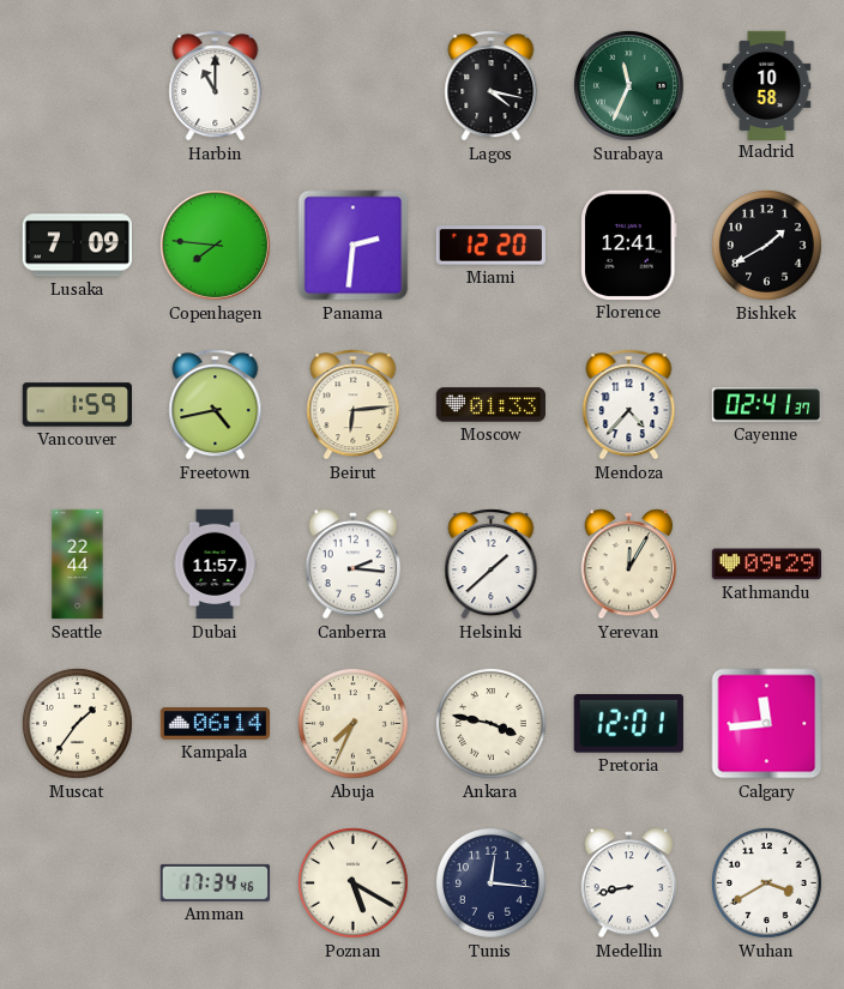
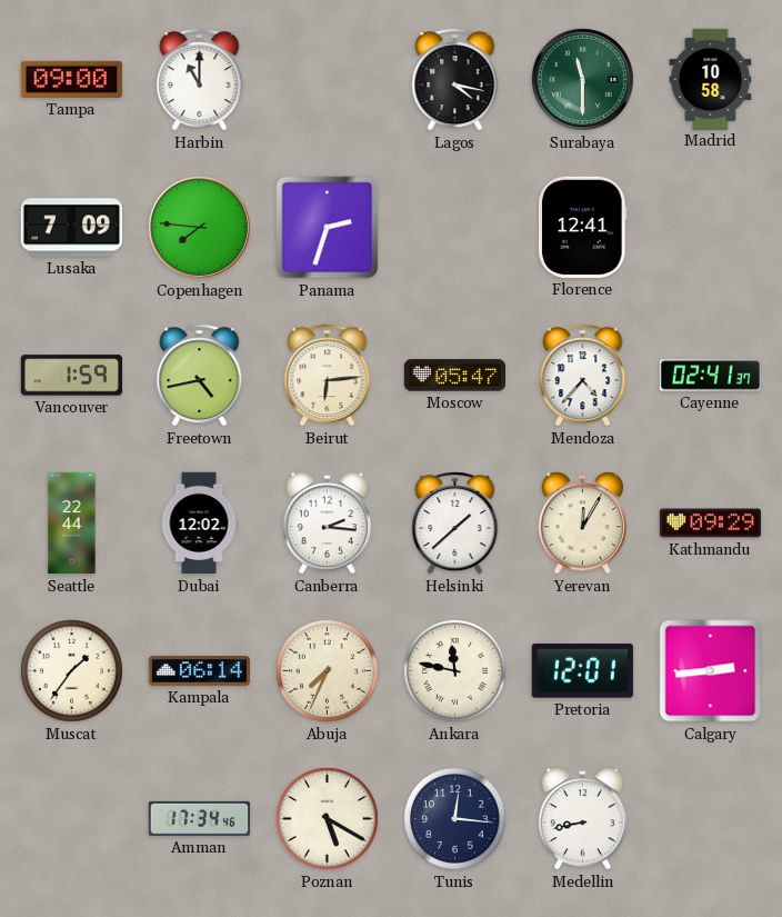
Tampa: none -> 09:00
Surabaya: 11:34 -> 11:30
Panama: 2:31 -> 2:33
Miami: 12:20 -> none
Bishkek: 1:40 -> none
Moscow: 01:33 -> 05:47
Dubai: 11:57 -> 12:02
Ankara: 3:47 -> 11:47
Calgary: 11:44 -> 2:44
Wuhan: 3:40 -> none
